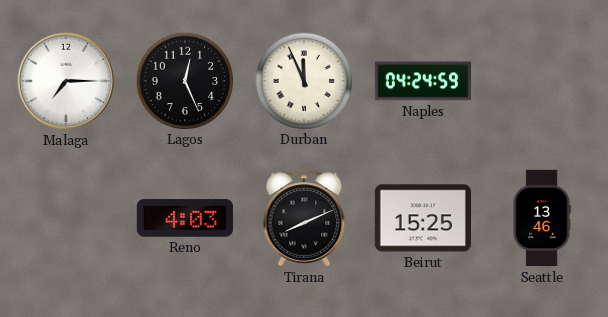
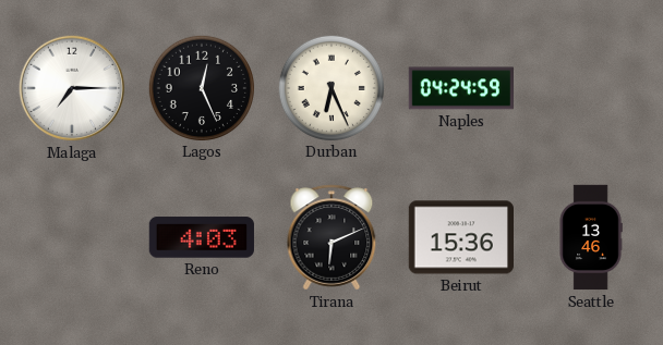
Durban: 11:56 -> 6:26
Tirana: 8:11 -> 6:11
Beirut: 15:25 -> 15:36
